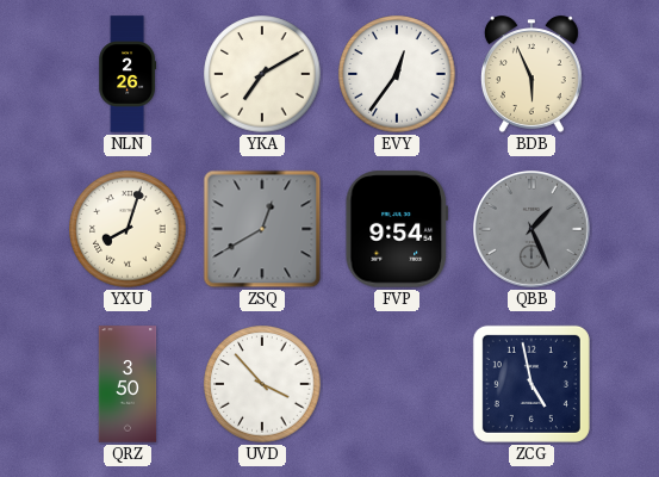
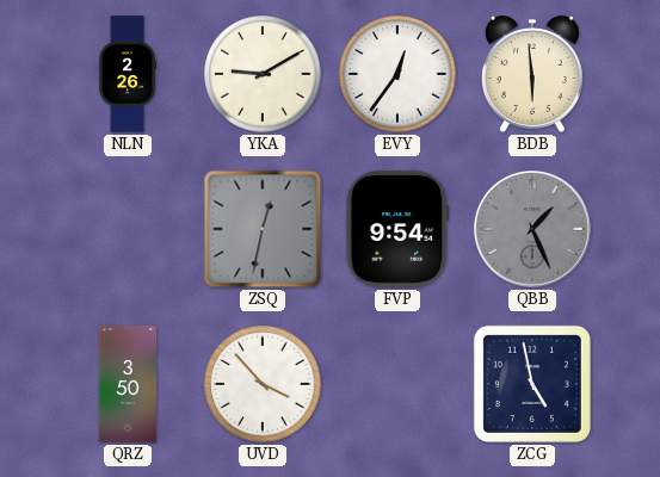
YKA: 7:10 -> 9:10
BDB: 5:56 -> 5:59
YXU: 8:03 -> none
ZSQ: 12:40 -> 12:32
